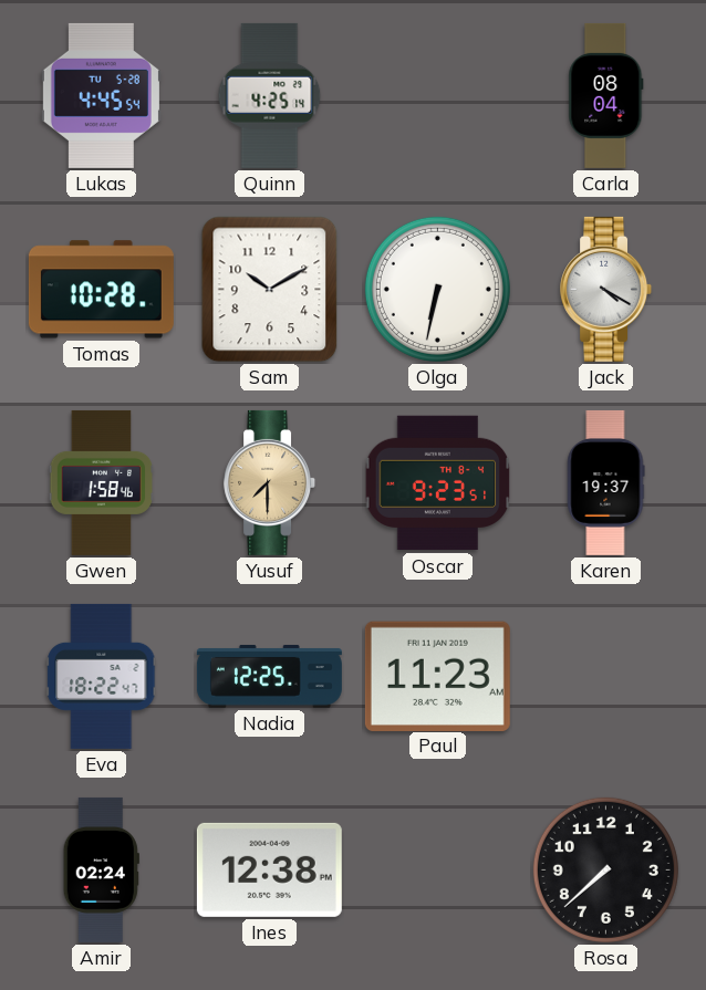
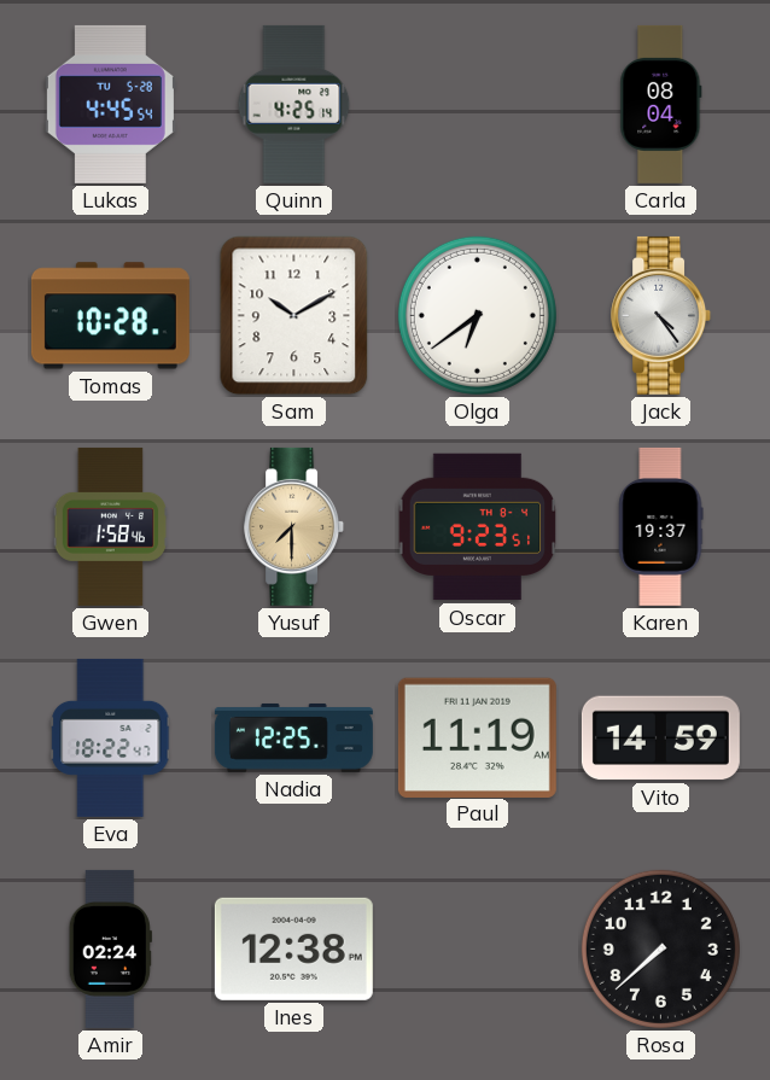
Olga: 6:32 -> 6:39
Jack: 4:20 -> 4:24
Paul: 11:23 -> 11:19
Vito: none -> 14:59
